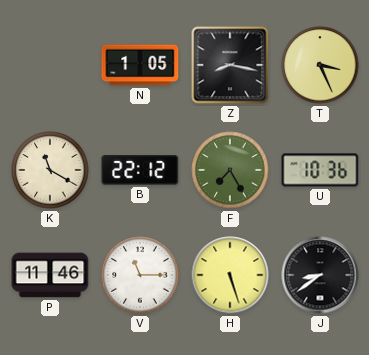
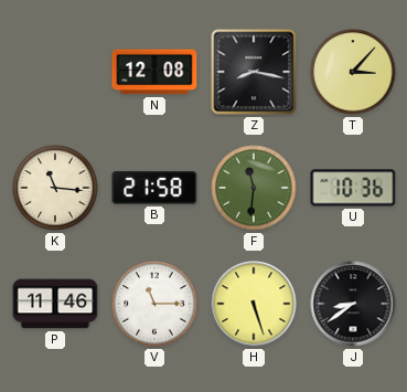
N: 1:05 -> 12:08
T: 3:26 -> 3:07
K: 11:20 -> 11:16
B: 22:12 -> 21:58
F: 7:25 -> 11:31
